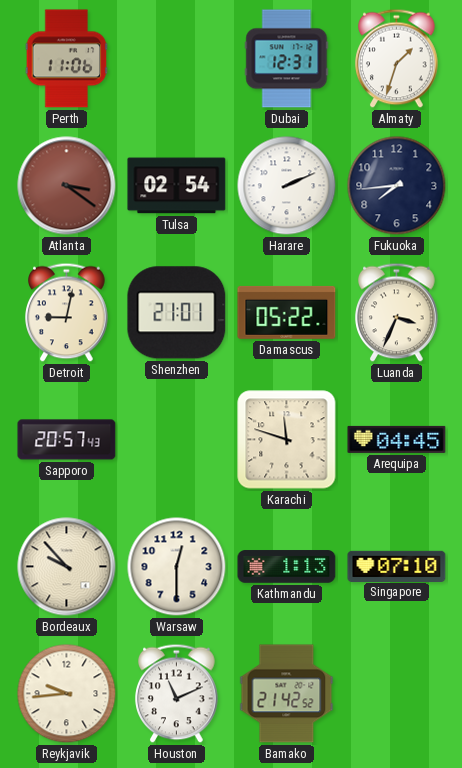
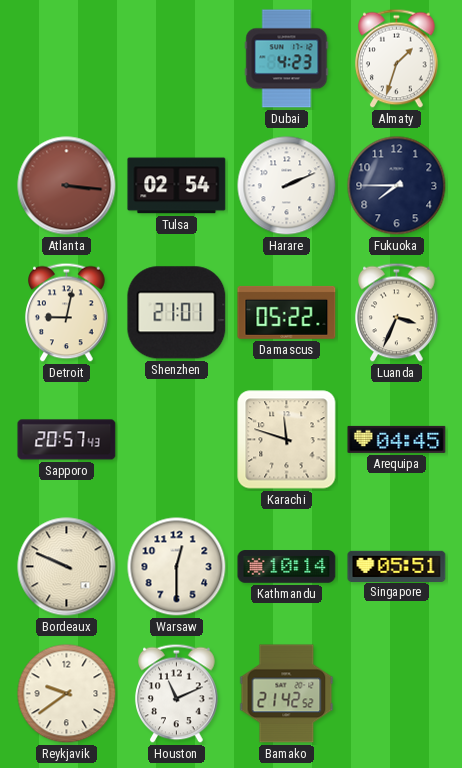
Perth: 11:06 -> none
Dubai: 12:31 -> 4:23
Atlanta: 3:21 -> 3:16
Fukuoka: 7:44 -> 7:45
Bordeaux: 9:53 -> 9:49
Kathmandu: 1:13 -> 10:14
Singapore: 07:10 -> 05:51
Reykjavik: 9:44 -> 9:39
